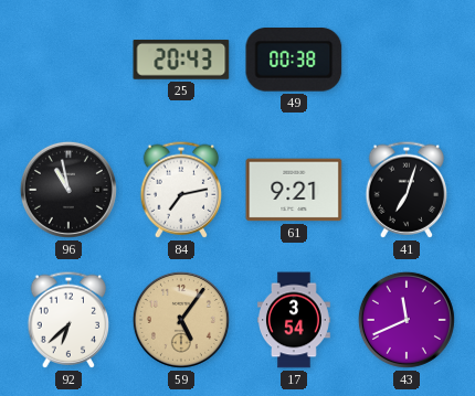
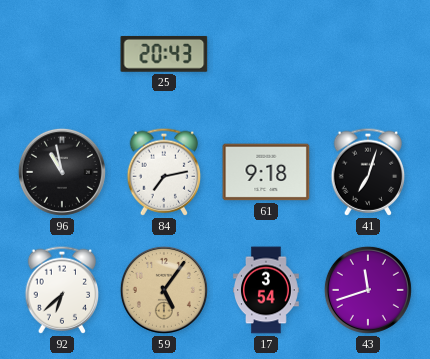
49: 00:38 -> none
61: 9:21 -> 9:18
43: 11:41 -> 11:42
